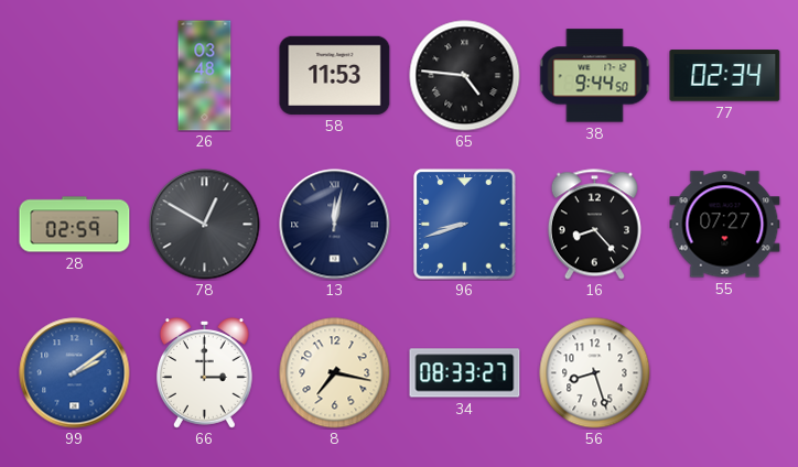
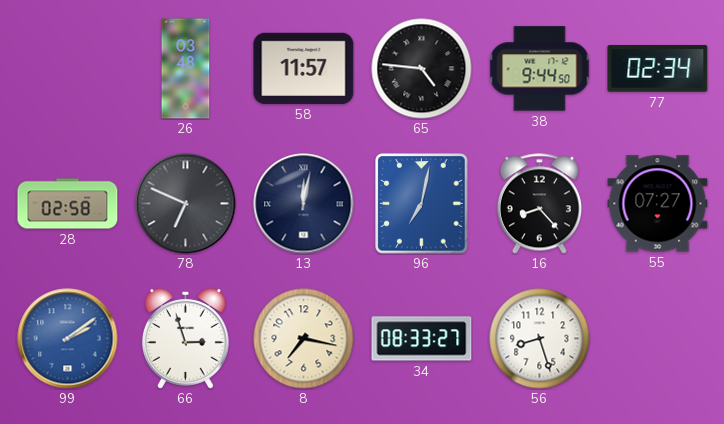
58: 11:53 -> 11:57
28: 02:59 -> 02:58
78: 12:50 -> 6:49
96: 8:42 -> 7:02
66: 3:00 -> 2:57
